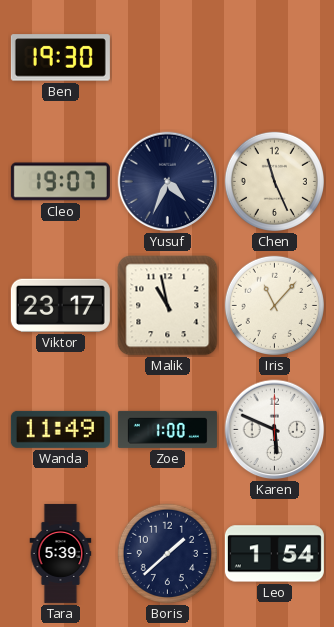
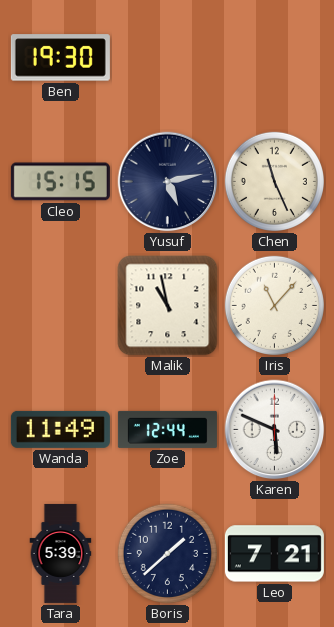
Cleo: 19:07 -> 15:15
Yusuf: 4:34 -> 5:13
Viktor: 23:17 -> none
Zoe: 1:00 -> 12:44
Leo: 1:54 -> 7:21
